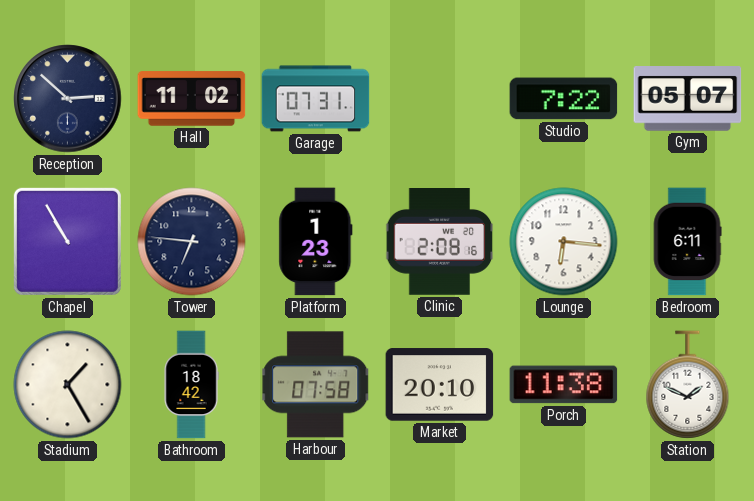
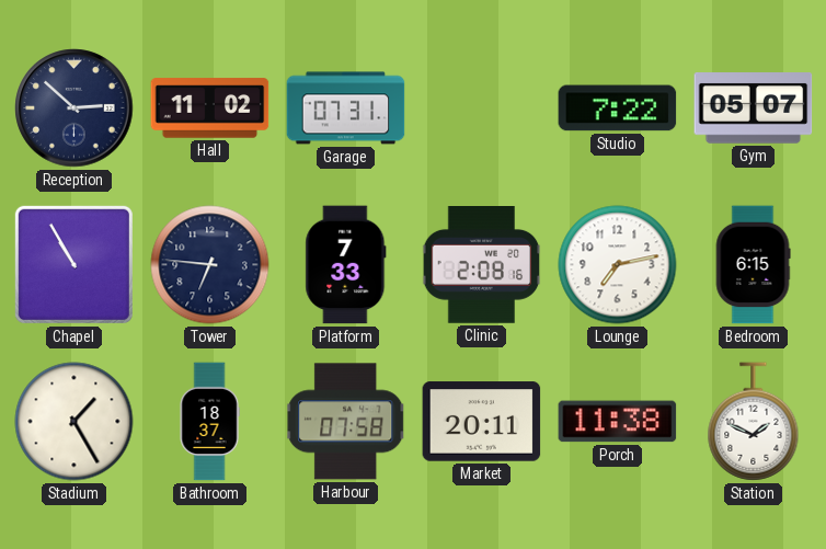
Platform: 1:23 -> 7:33
Lounge: 6:16 -> 7:13
Bedroom: 6:11 -> 6:15
Bathroom: 18:42 -> 18:37
Market: 20:10 -> 20:11
